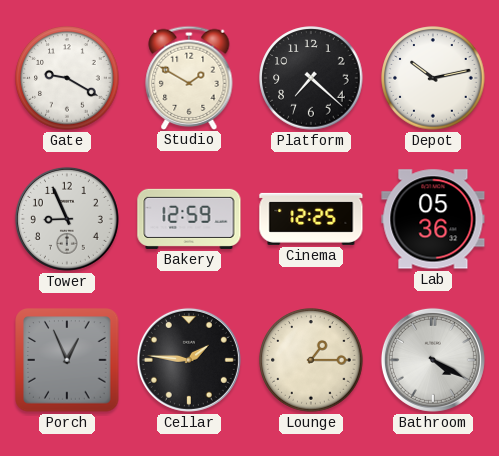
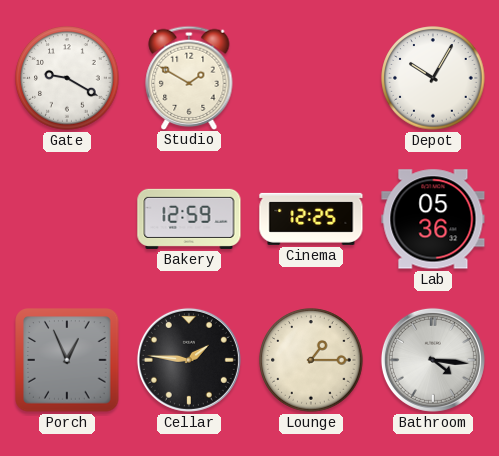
Platform: 7:22 -> none
Depot: 10:13 -> 10:05
Tower: 8:56 -> none
Bathroom: 4:20 -> 4:16
